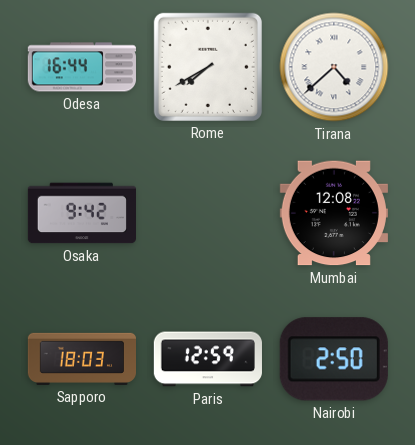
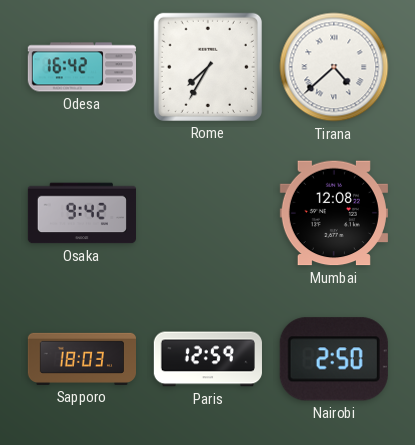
Odesa: 16:44 -> 16:42
Rome: 7:40 -> 7:35
